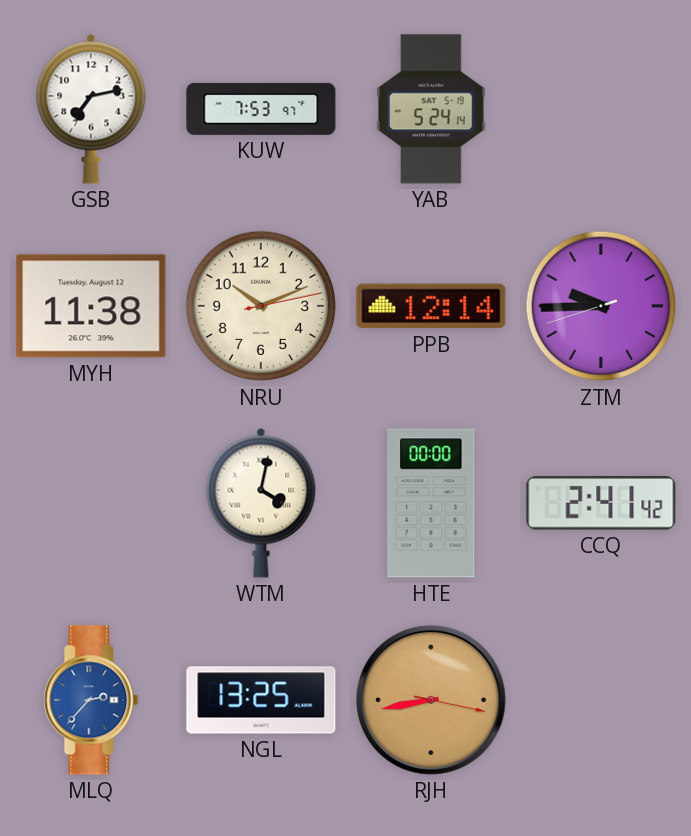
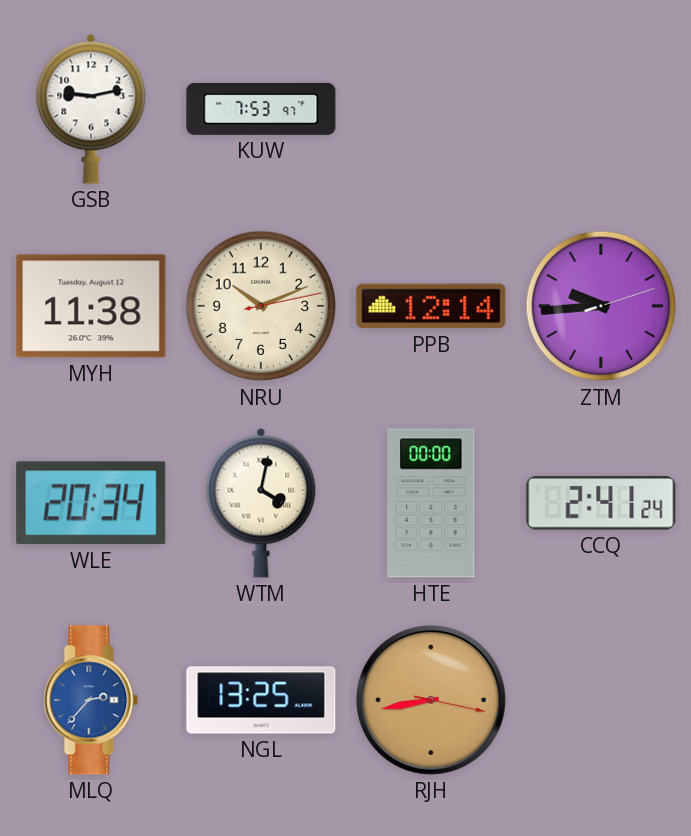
GSB: 7:13 -> 9:13
YAB: 5:24 -> none
ZTM: 9:44:42 -> 9:44:12
WLE: none -> 20:34
CCQ: 2:41:42 -> 2:41:24
